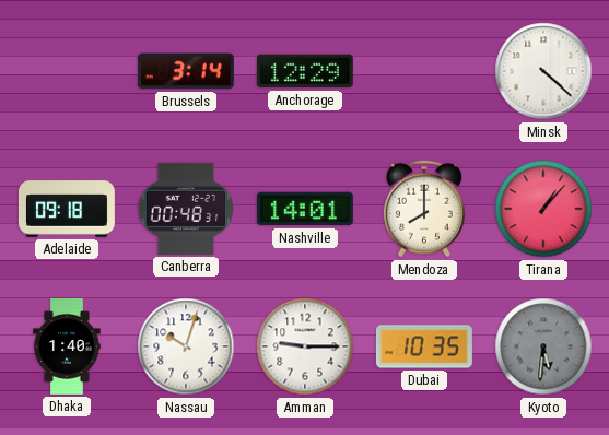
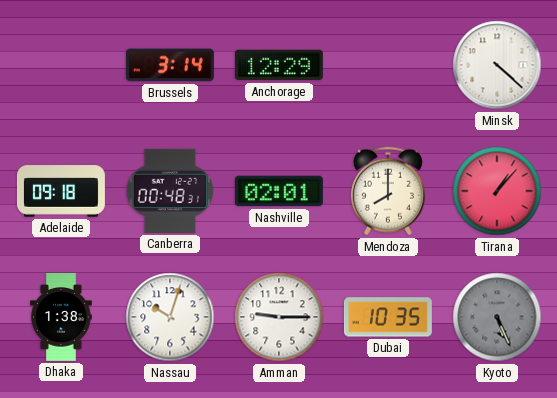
Nashville: 14:01 -> 02:01
Dhaka: 1:40 -> 1:38
Kyoto: 5:31 -> 5:26
